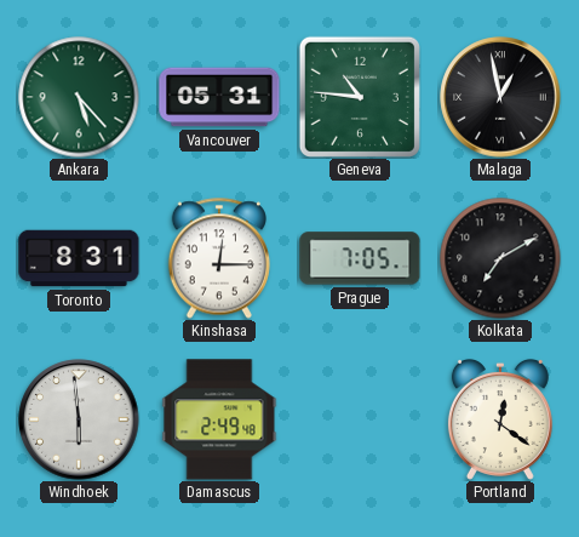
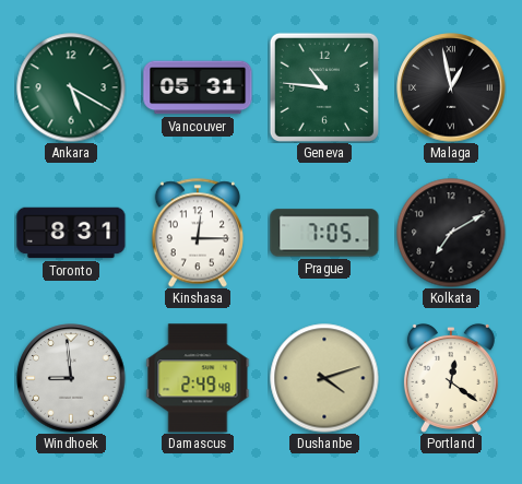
Ankara: 5:23 -> 5:20
Windhoek: 5:59 -> 8:59
Dushanbe: none -> 4:12
